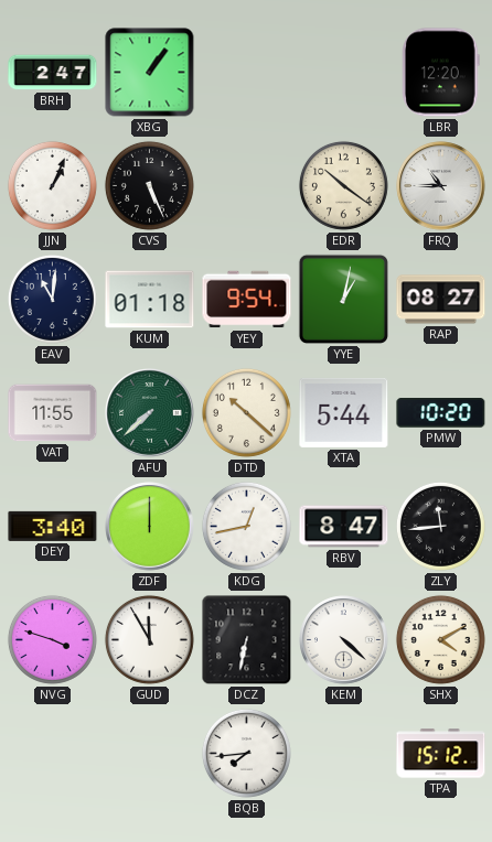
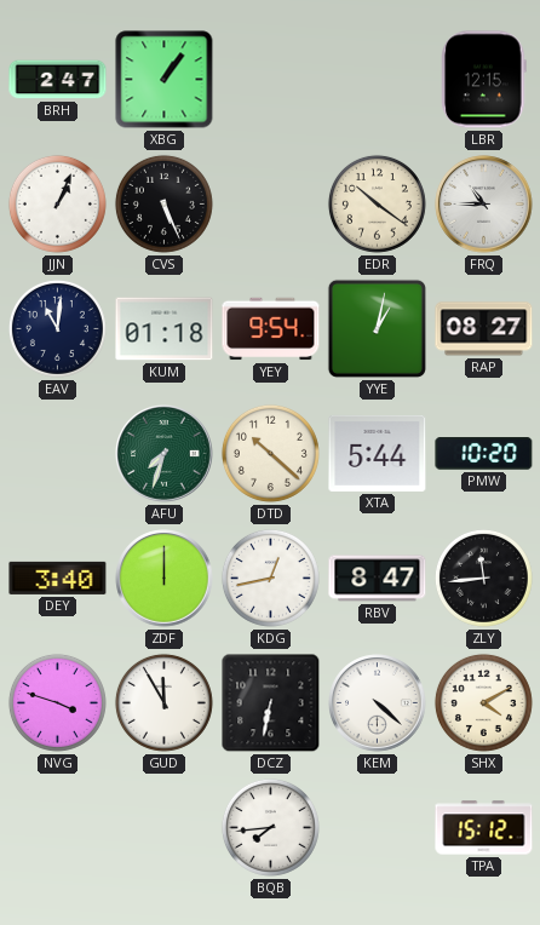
LBR: 12:20 -> 12:15
VAT: 11:55 -> none
AFU: 7:38 -> 7:33
